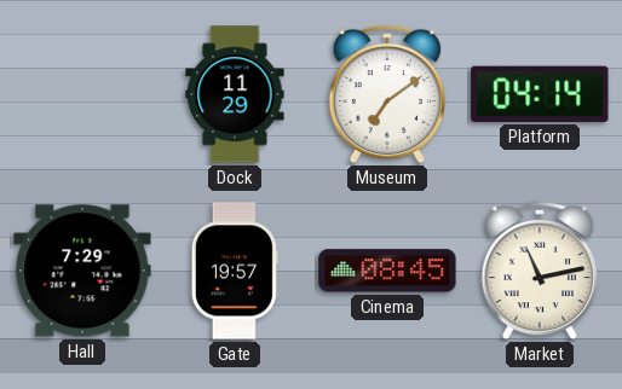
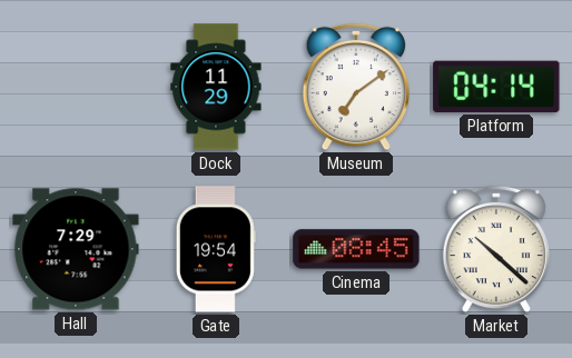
Gate: 19:57 -> 19:54
Market: 11:13 -> 10:22
